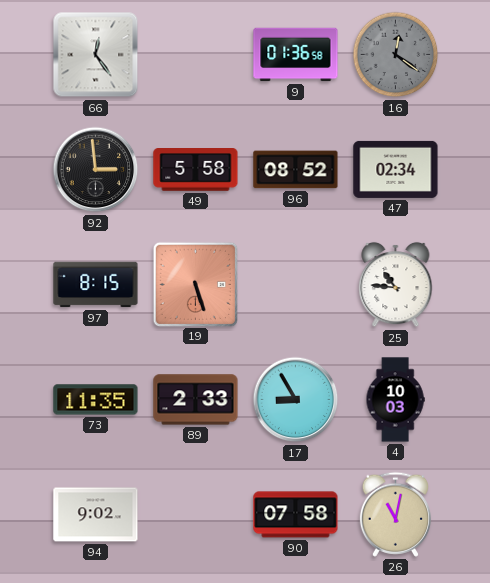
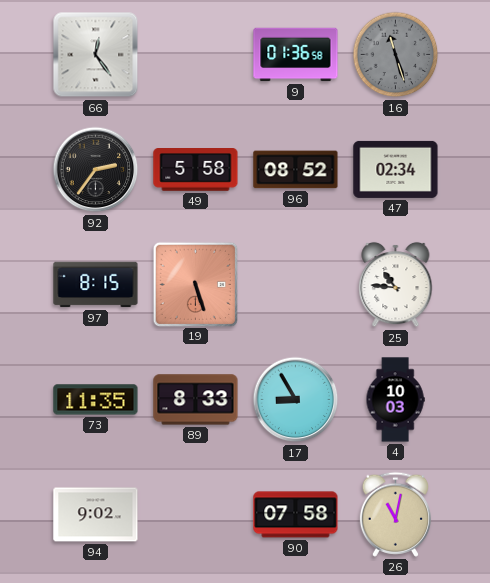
16: 12:21 -> 11:27
92: 2:59 -> 2:36
89: 2:33 -> 8:33
